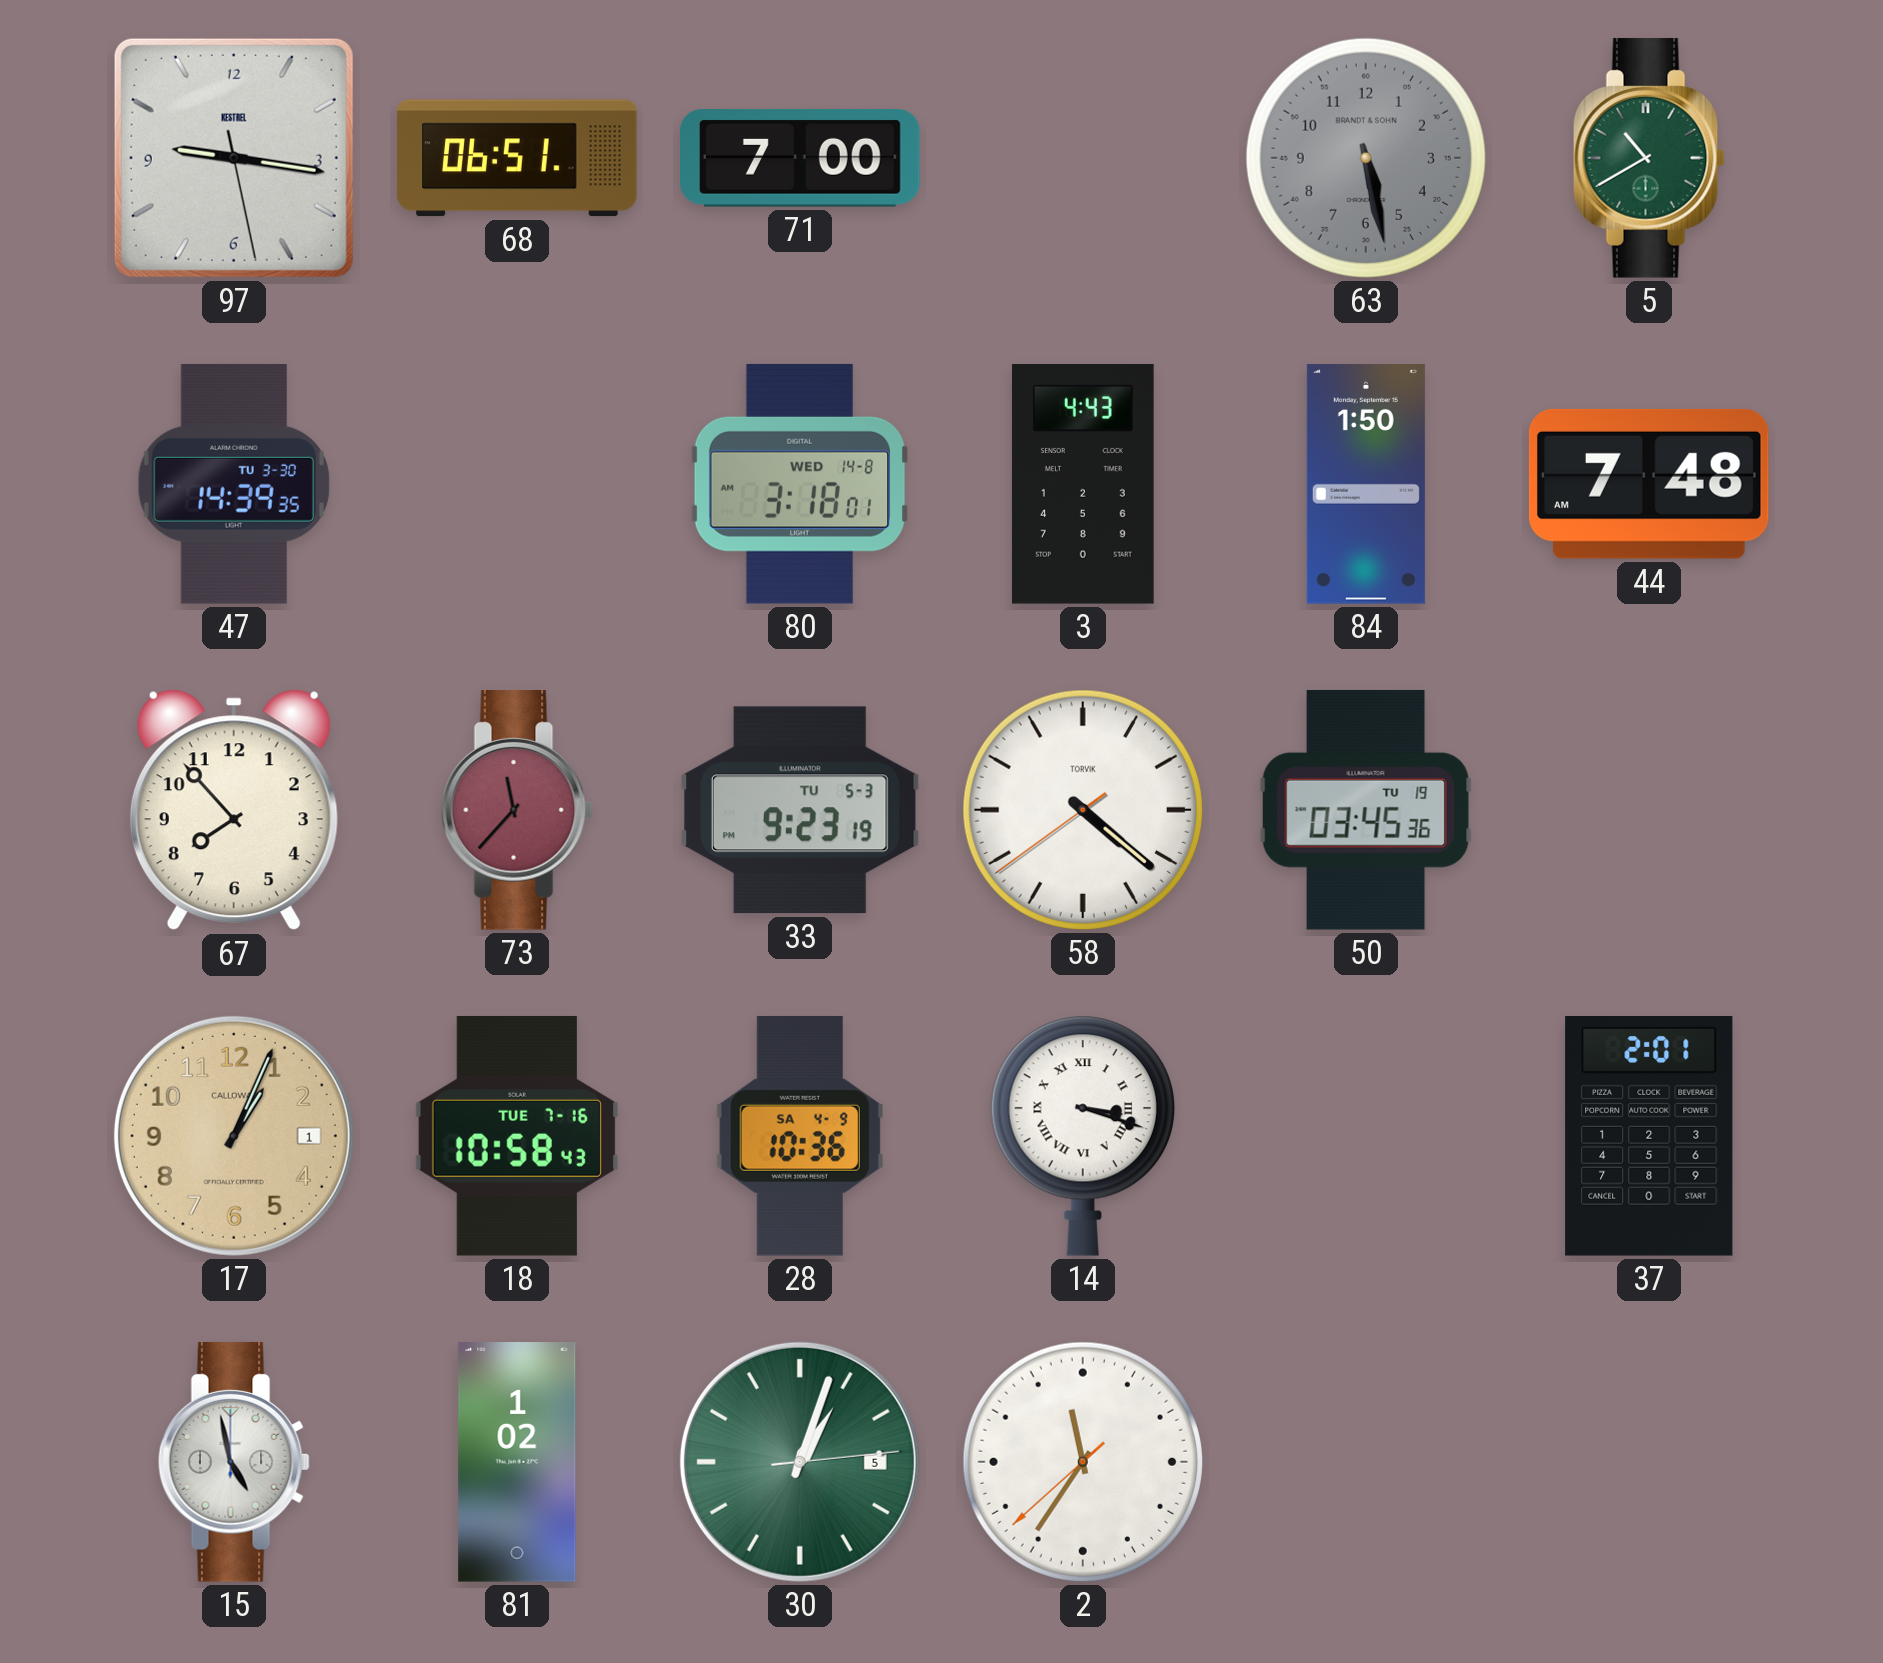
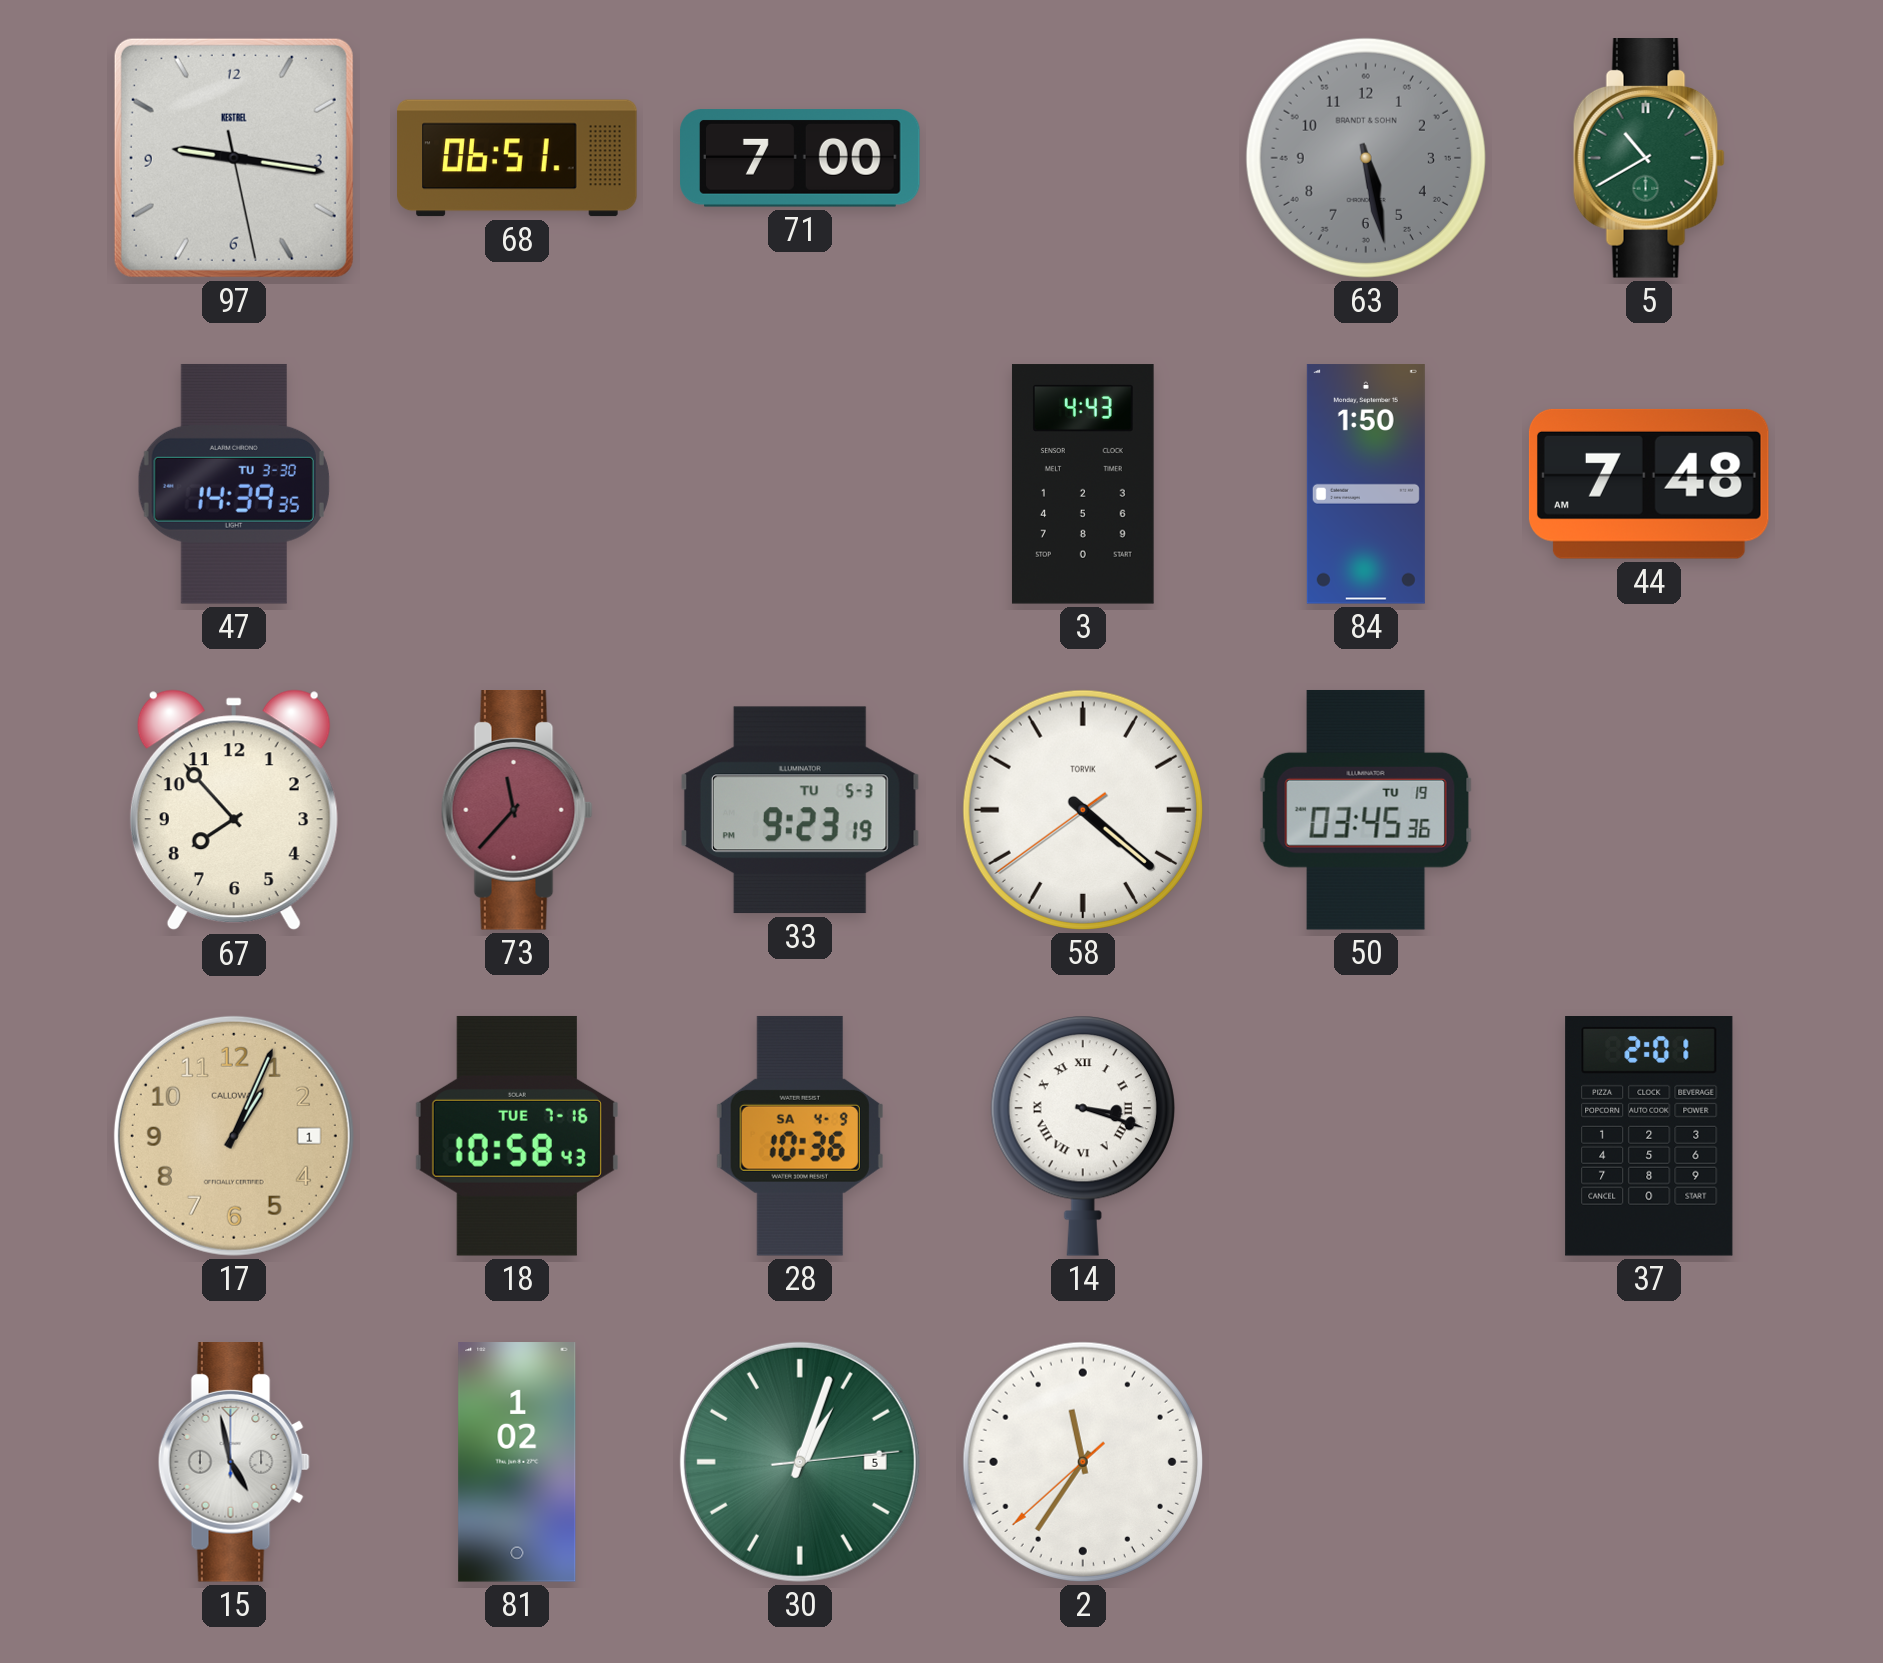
80: 3:18 -> none
